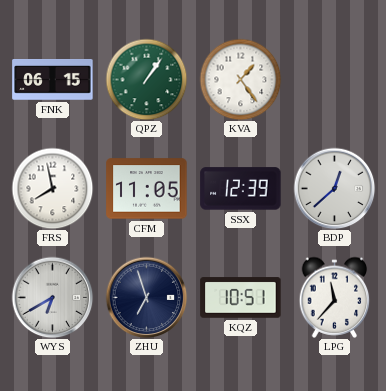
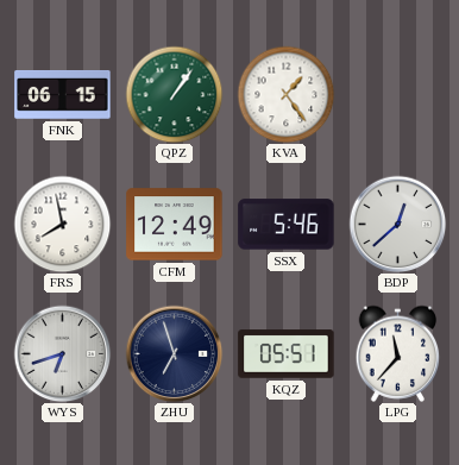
CFM: 11:05 -> 12:49
SSX: 12:39 -> 5:46
WYS: 6:40 -> 6:42
KQZ: 10:51 -> 05:51
